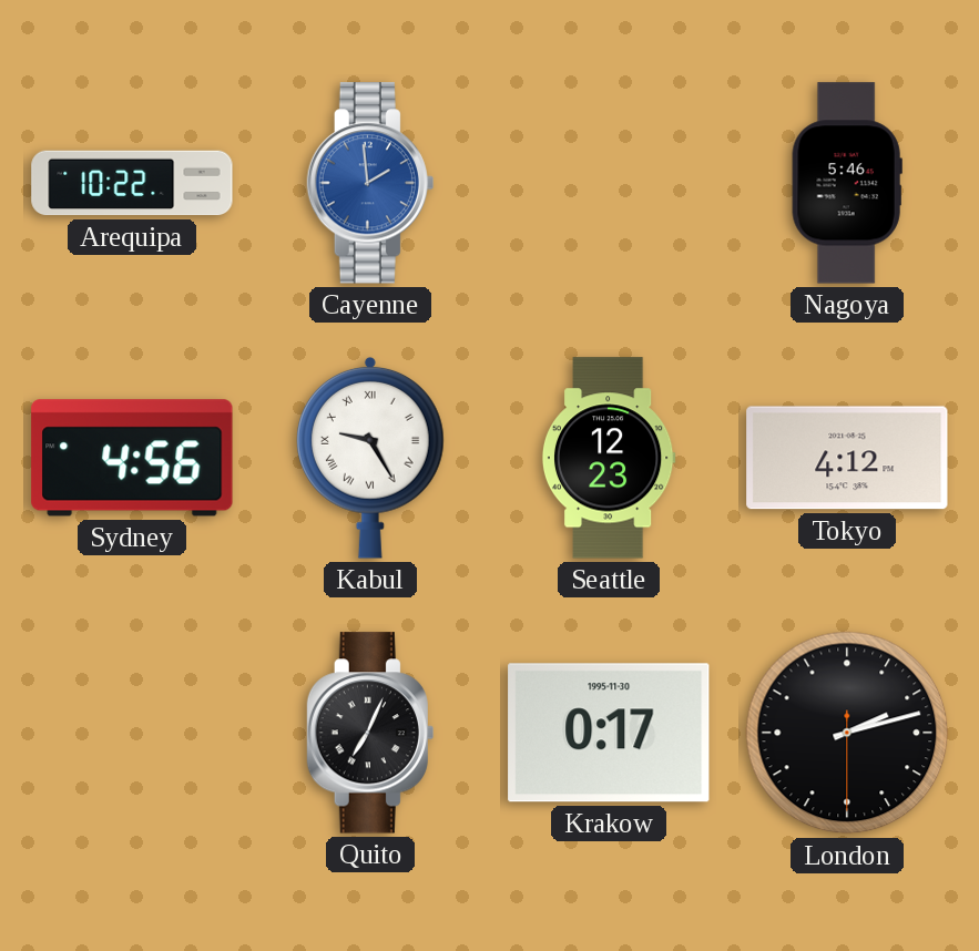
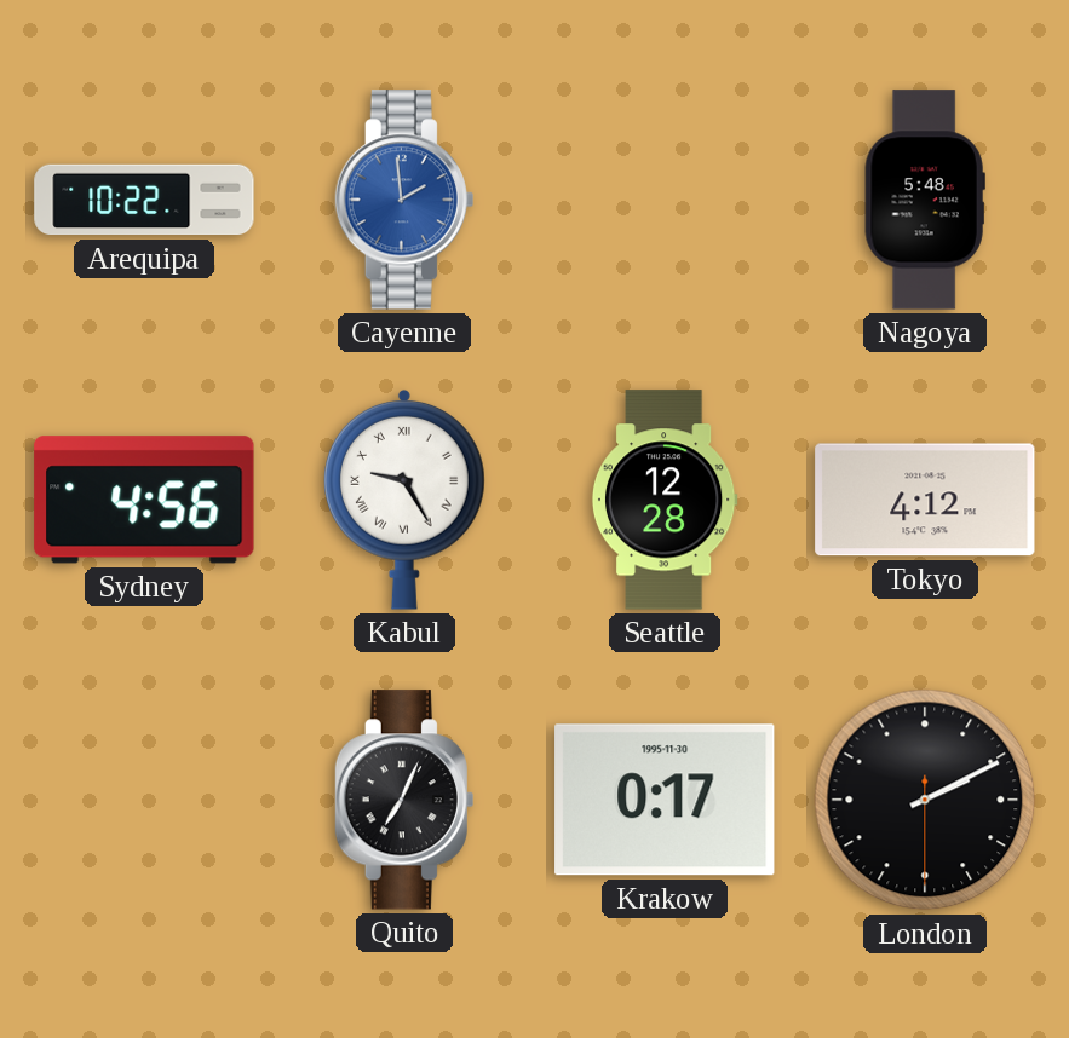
Nagoya: 5:46 -> 5:48
Seattle: 12:23 -> 12:28
London: 2:12 -> 2:10
